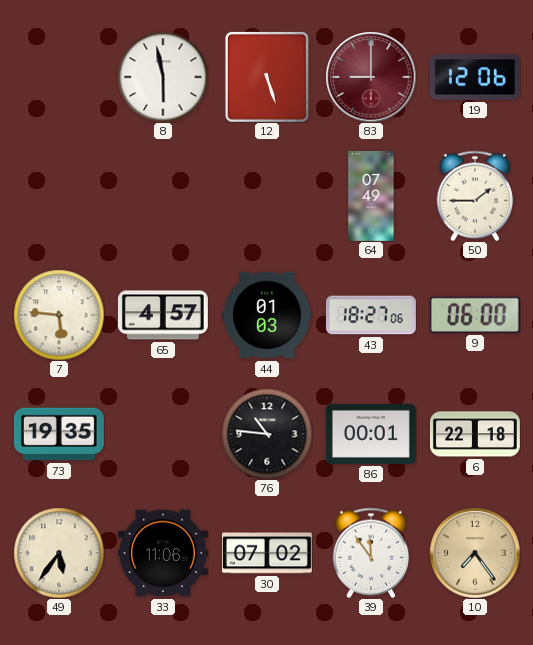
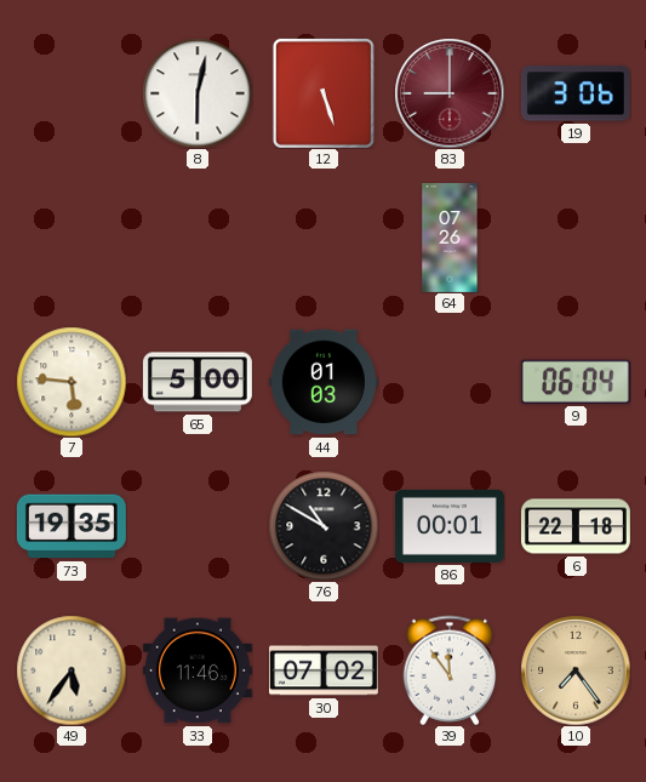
8: 5:58 -> 6:02
19: 12:06 -> 3:06
64: 07:49 -> 07:26
50: 1:45 -> none
65: 4:57 -> 5:00
43: 18:27 -> none
9: 06:00 -> 06:04
76: 10:46 -> 10:50
33: 11:06 -> 11:46
